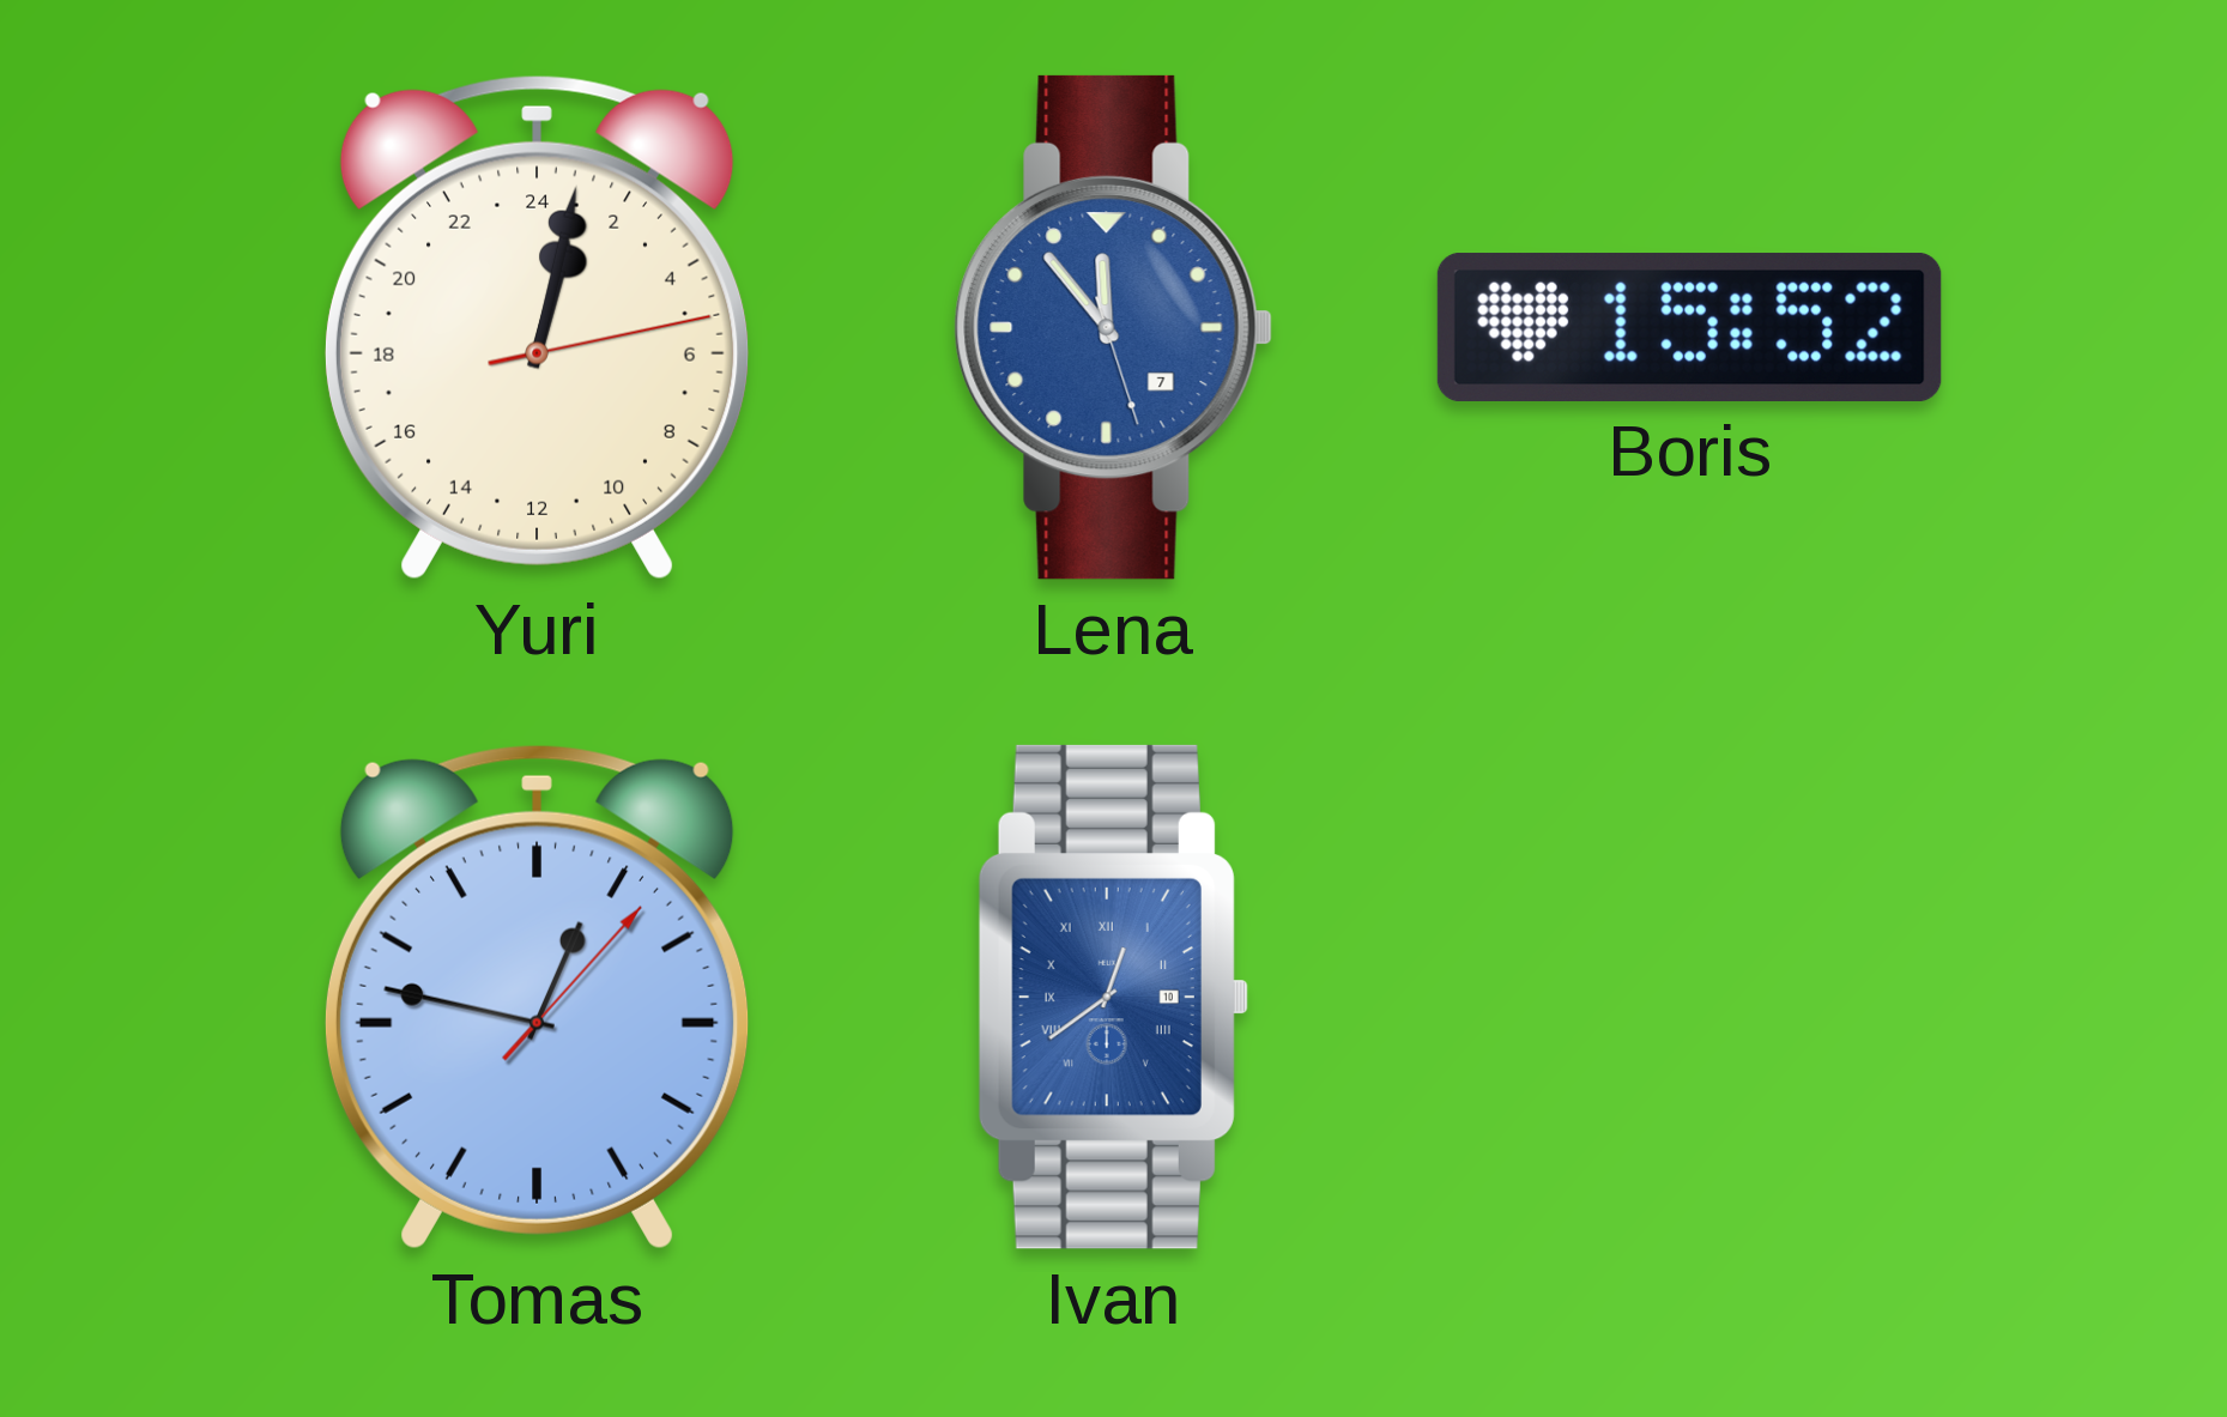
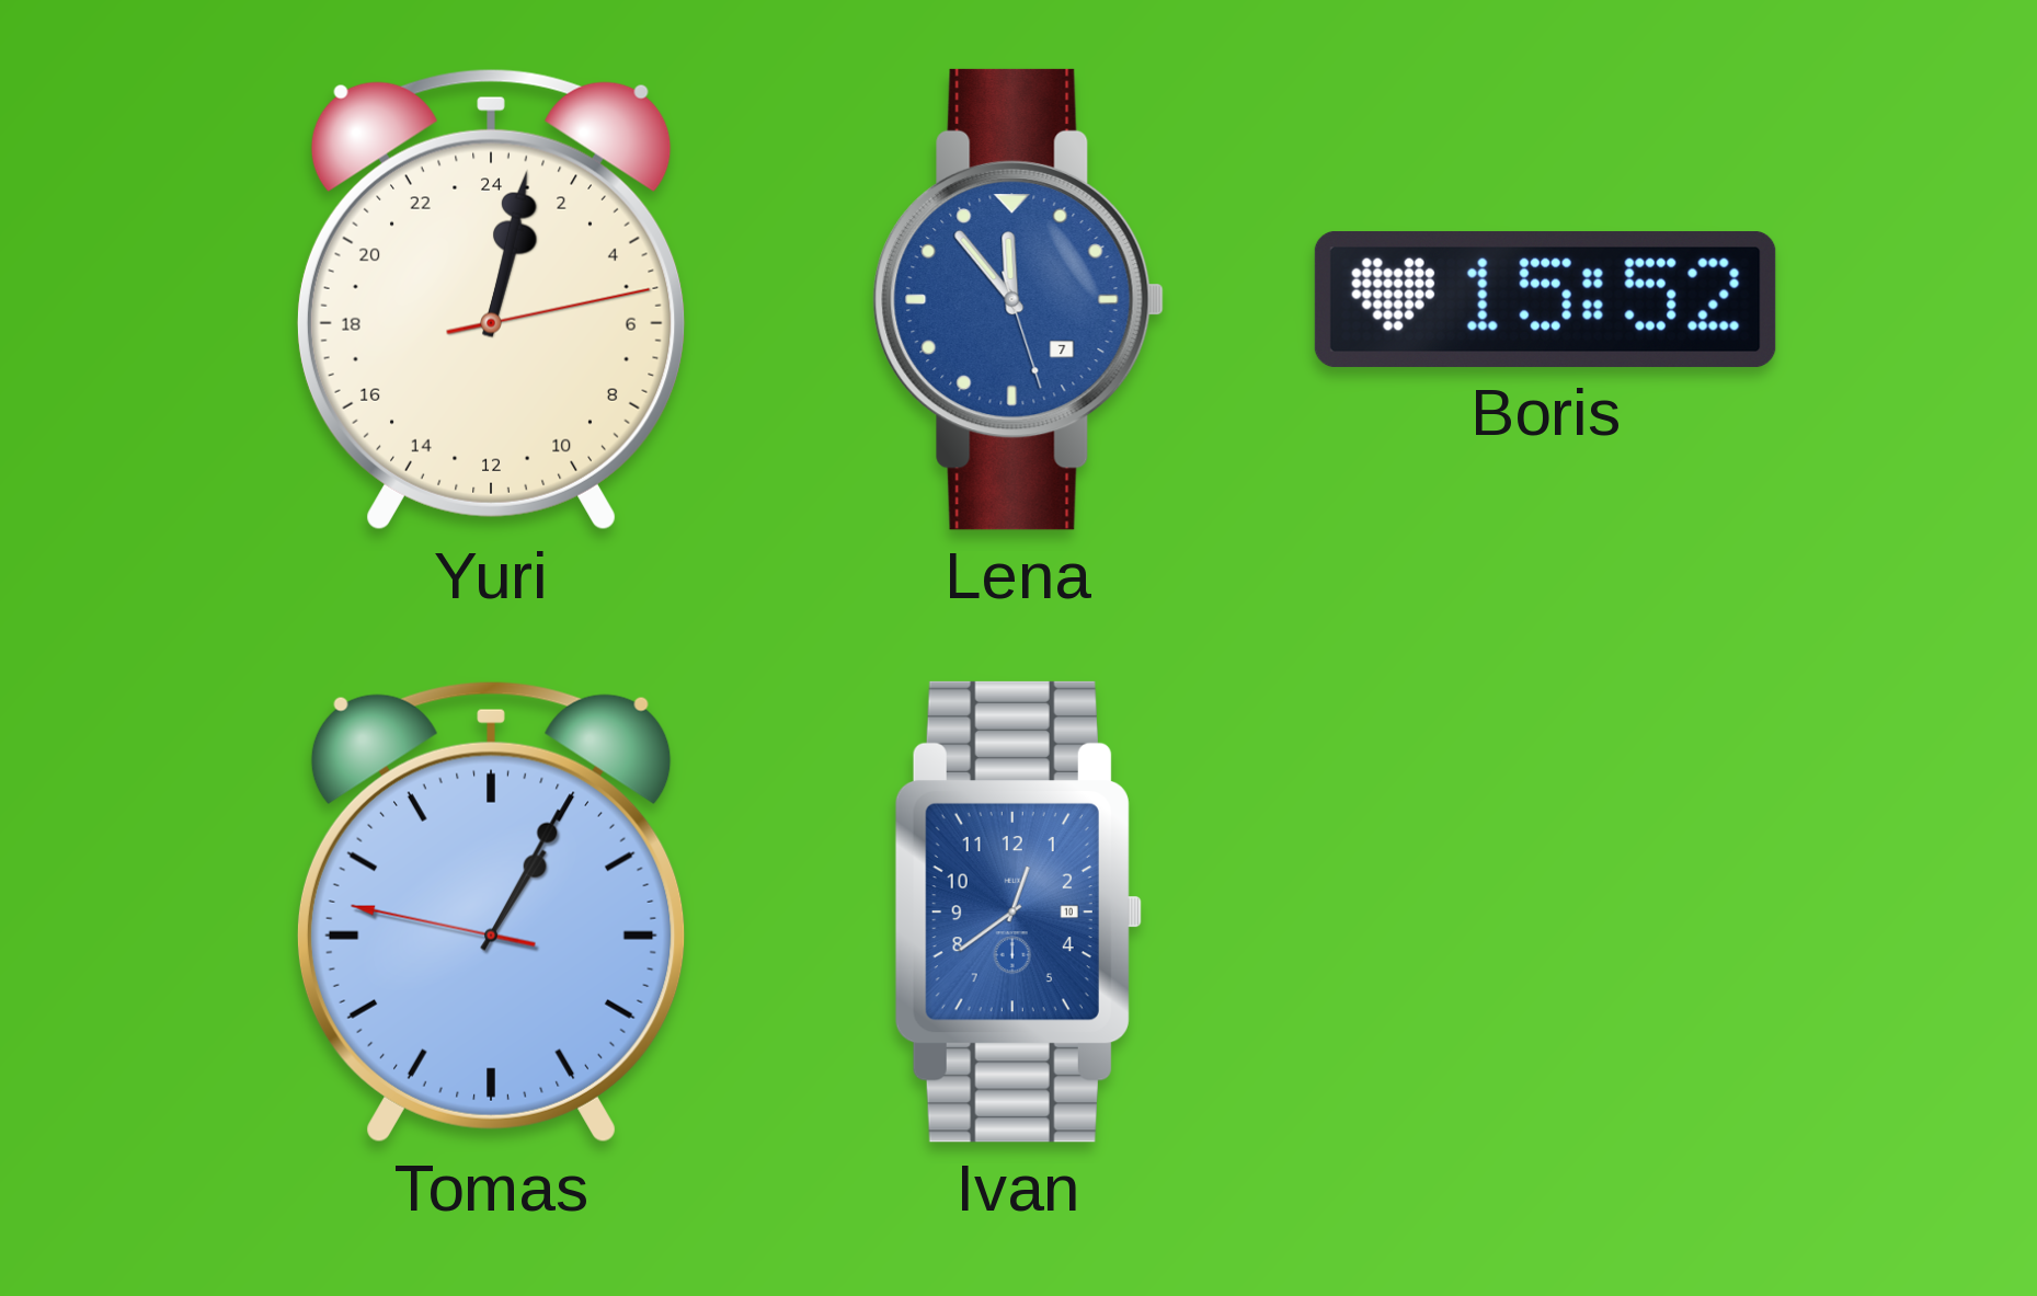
Tomas: 12:47 -> 1:04
Ivan numerals: Roman -> Arabic
